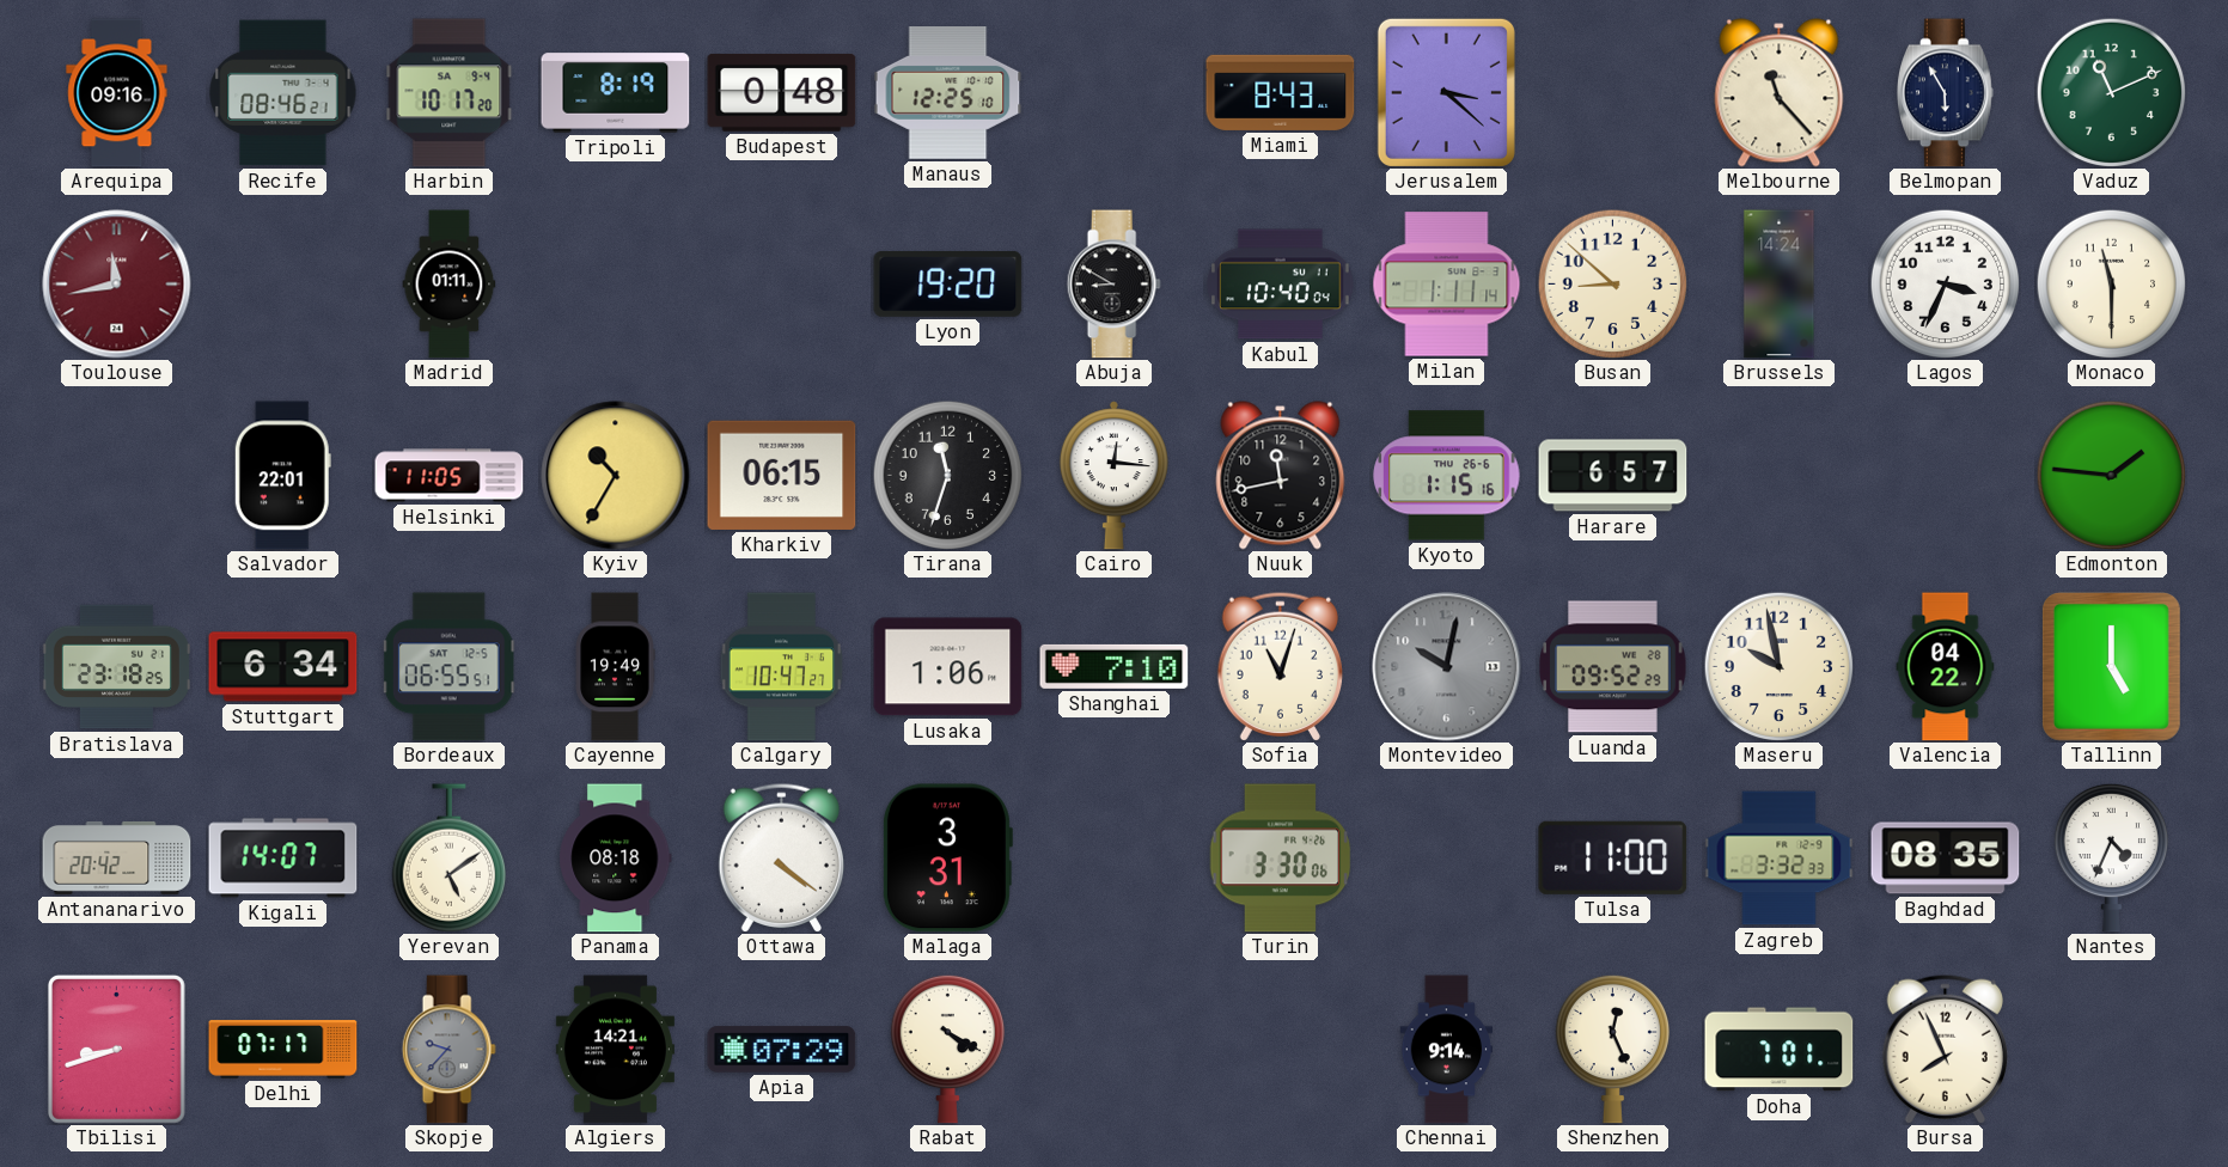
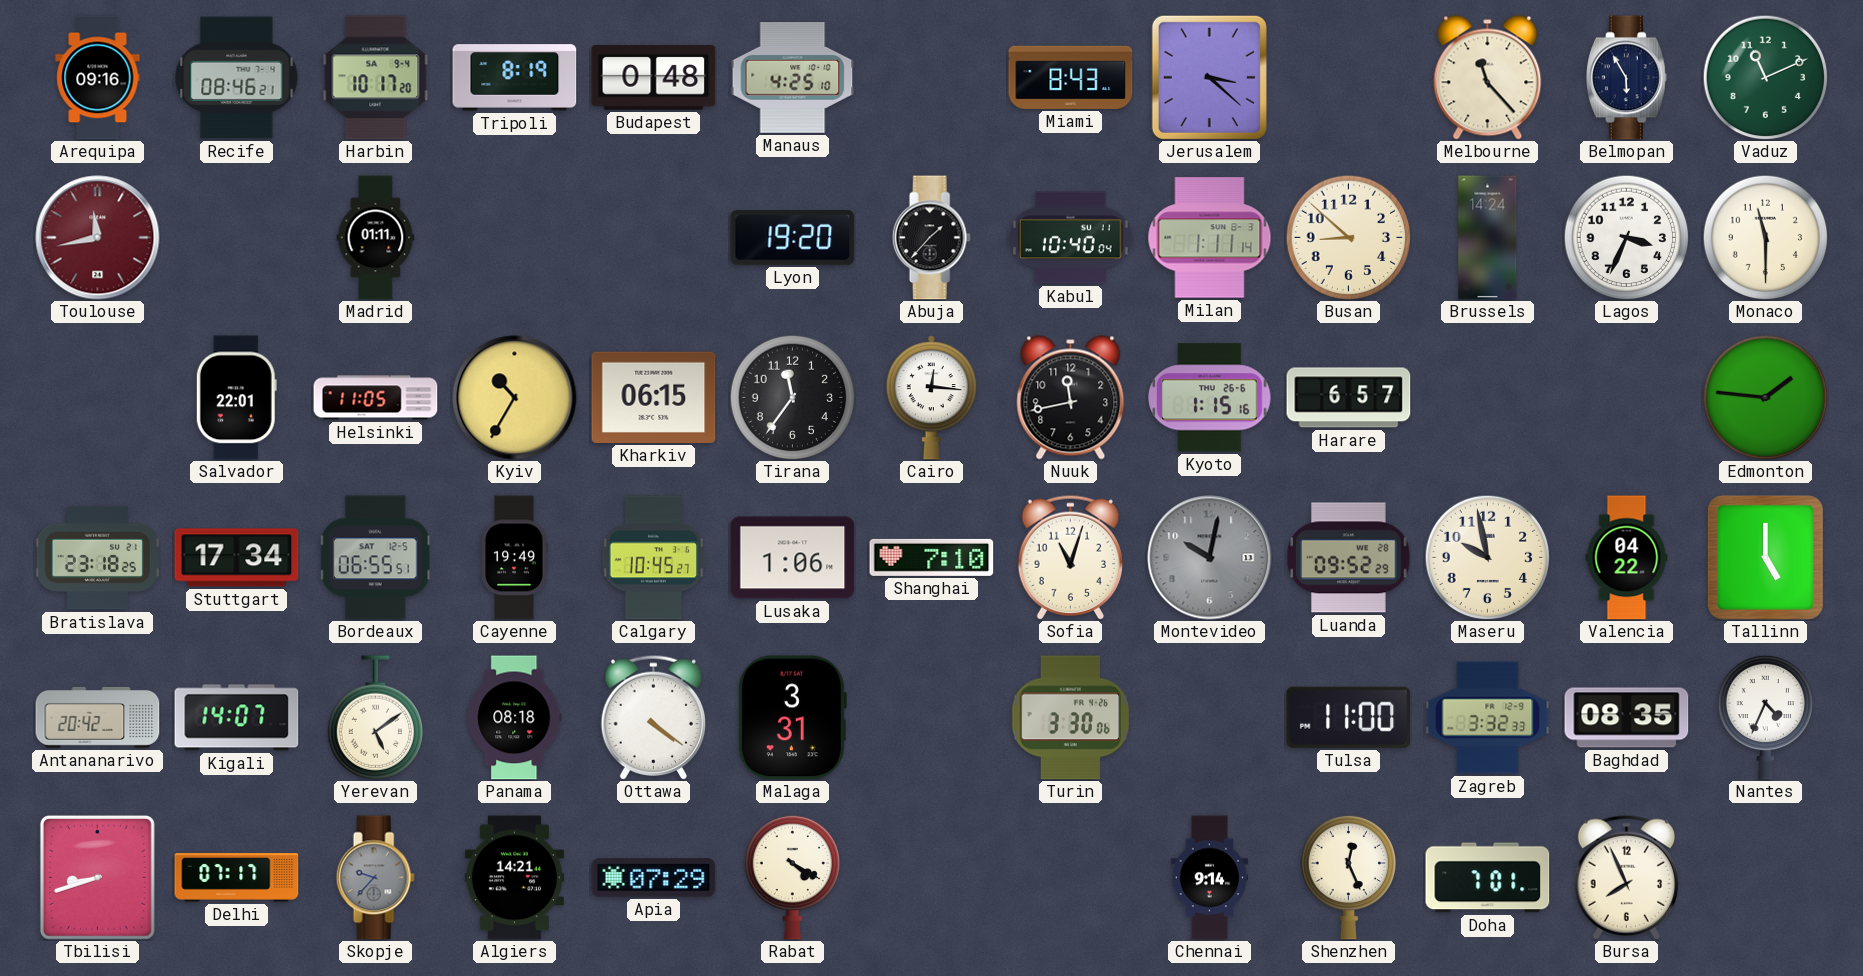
Manaus: 12:25 -> 4:25
Abuja: 8:50 -> 1:37
Tirana: 11:33 -> 11:36
Stuttgart: 6:34 -> 17:34
Calgary: 10:47 -> 10:45
